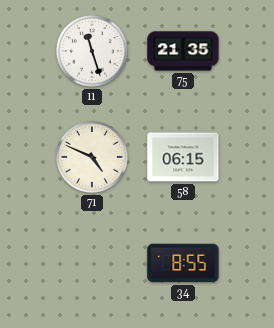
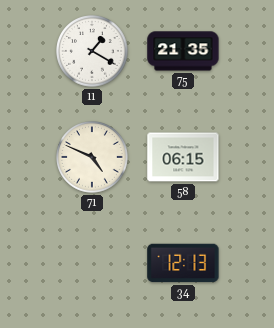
11: 11:27 -> 1:20
34: 8:55 -> 12:13
